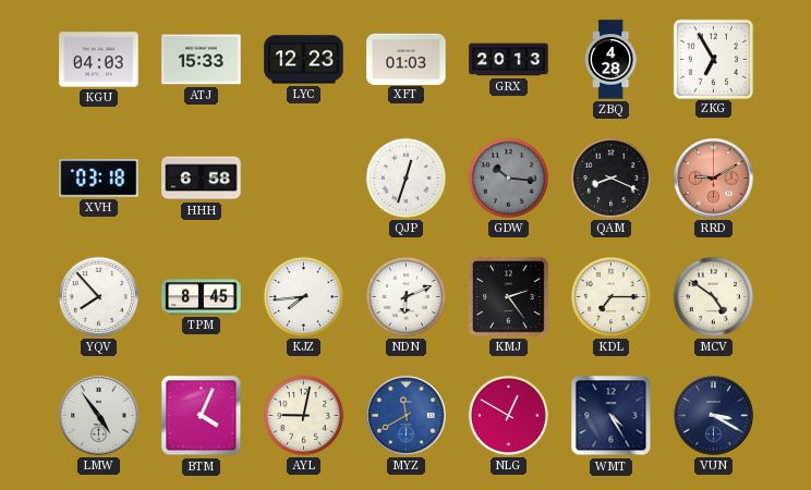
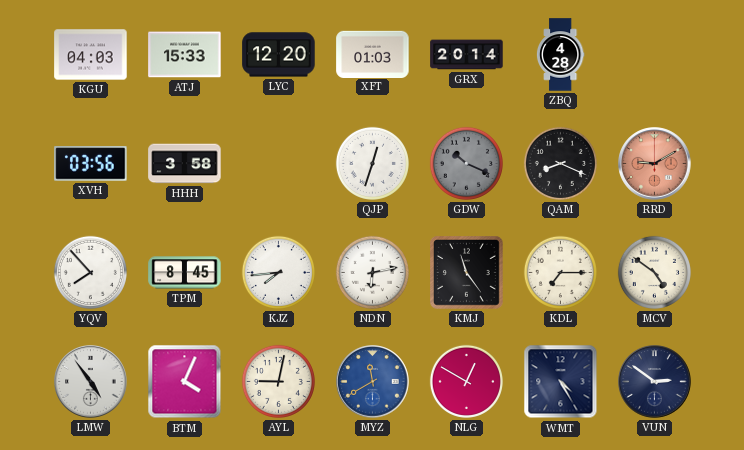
LYC: 12:23 -> 12:20
GRX: 20:13 -> 20:14
ZKG: 6:55 -> none
XVH: 03:18 -> 03:56
HHH: 6:58 -> 3:58
GDW: 10:16 -> 10:19
NDN: 6:11 -> 6:13
KMJ: 2:24 -> 11:24
VUN: 3:20 -> 2:51
